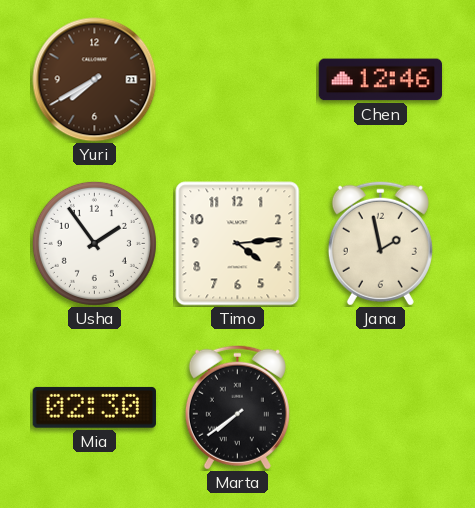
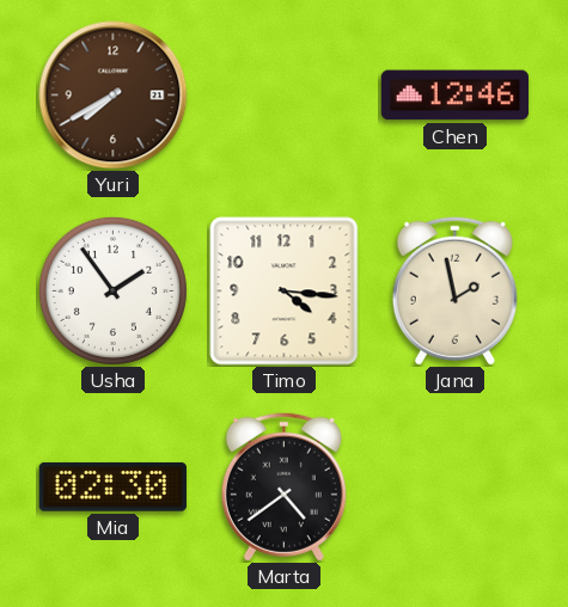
Timo: 4:14 -> 4:16
Marta: 7:39 -> 4:39
